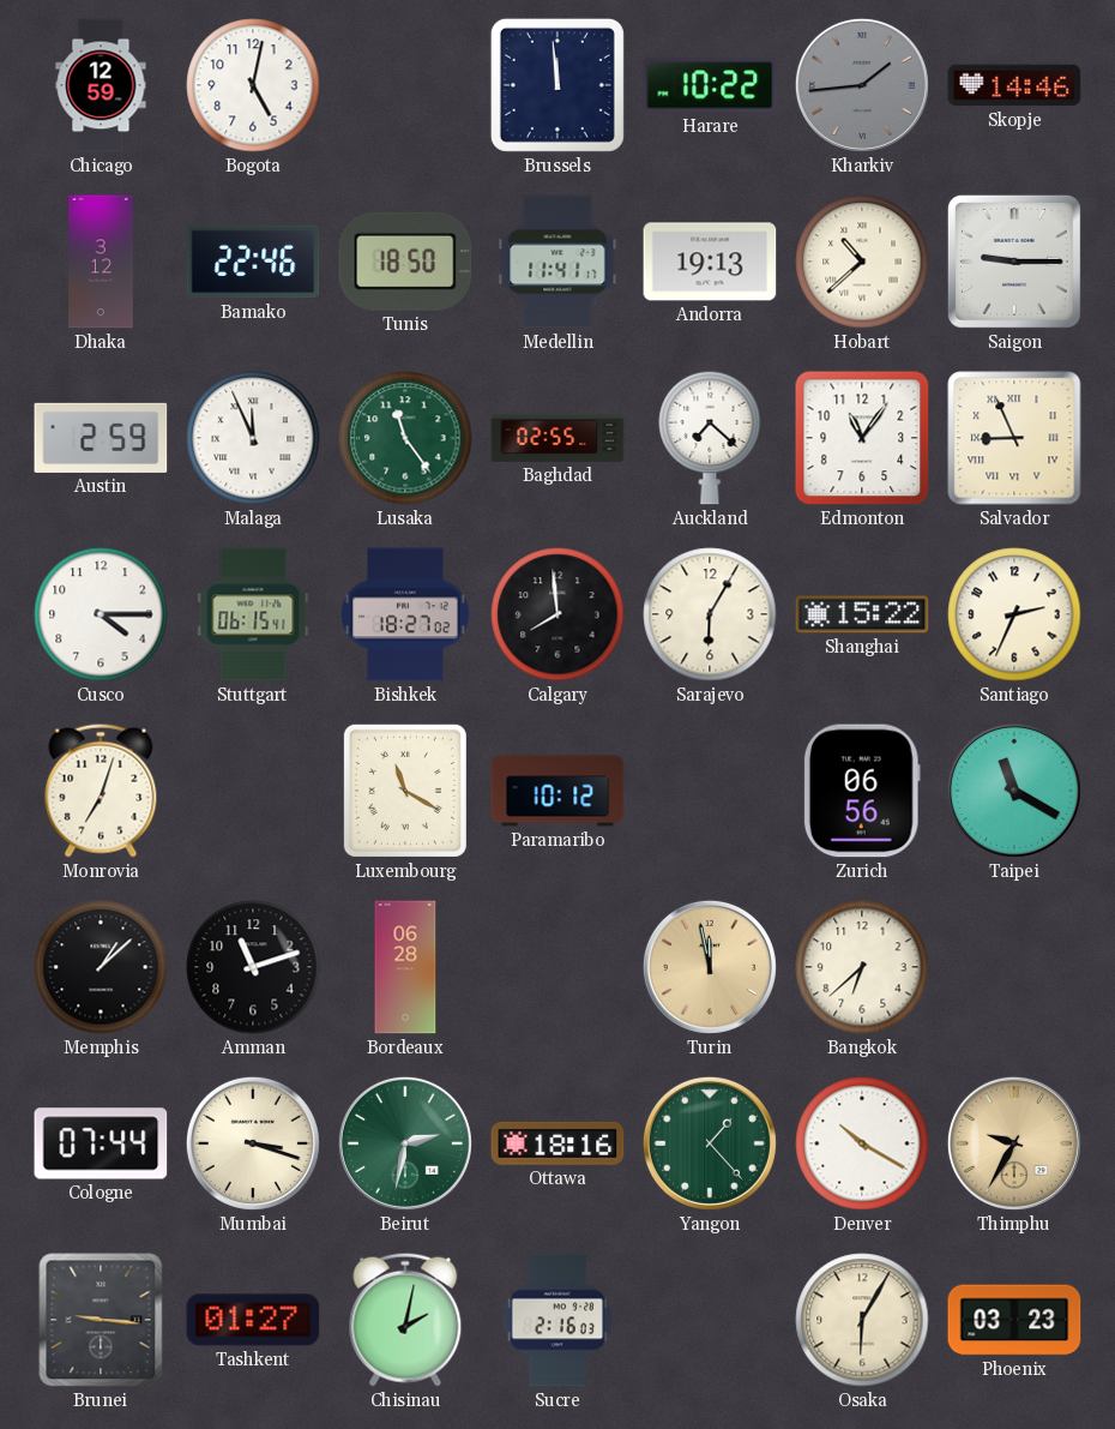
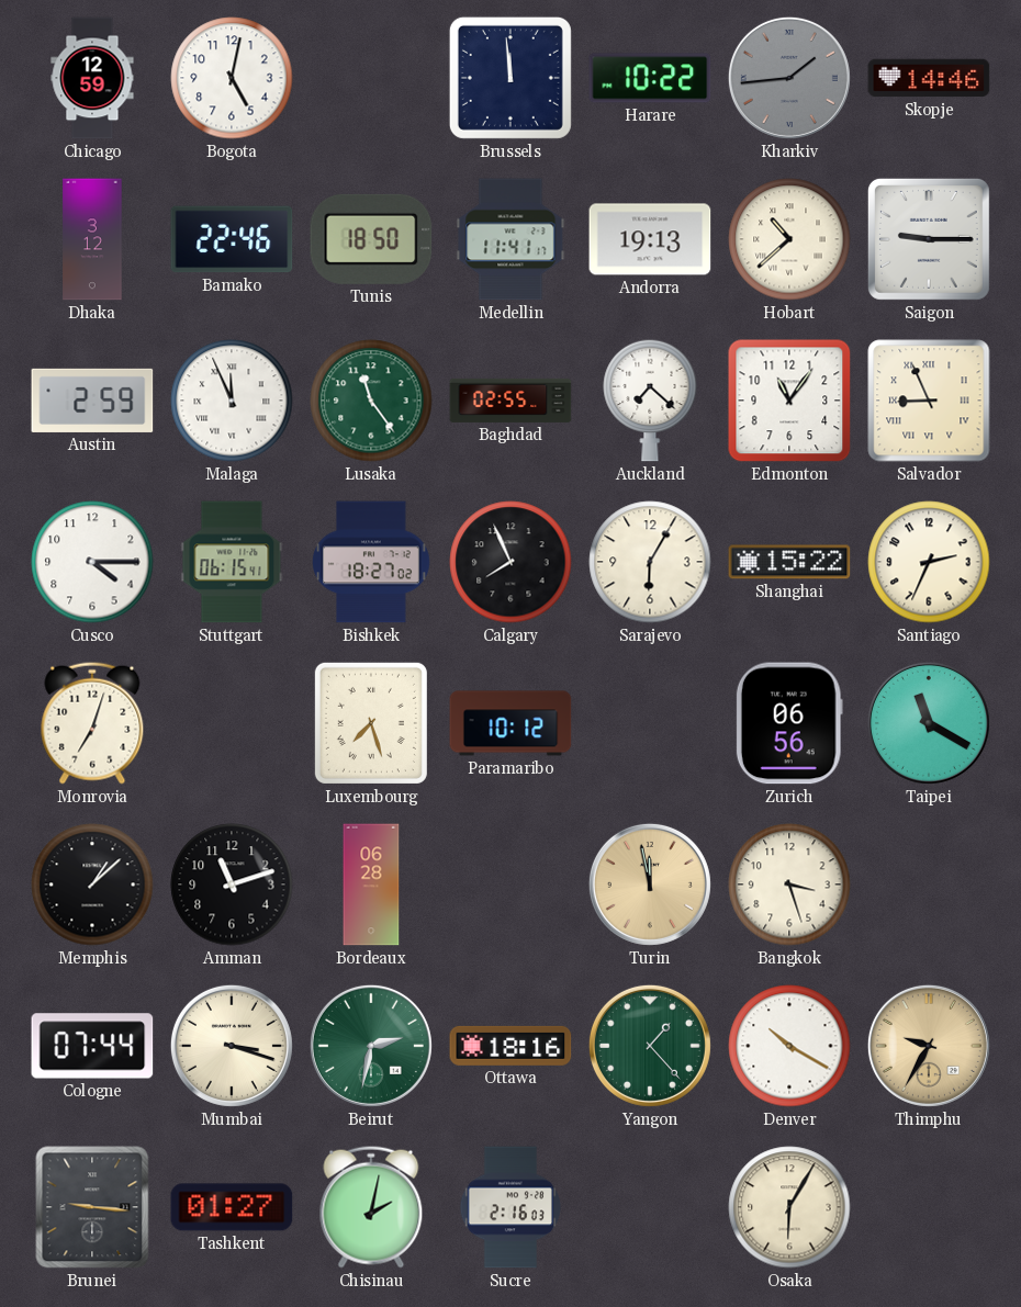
Calgary: 7:59 -> 7:56
Luxembourg: 11:20 -> 7:27
Bangkok: 6:38 -> 3:27
Phoenix: 03:23 -> none
